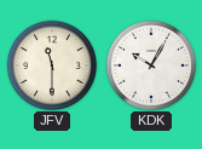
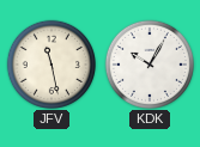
JFV: 11:30 -> 11:28
